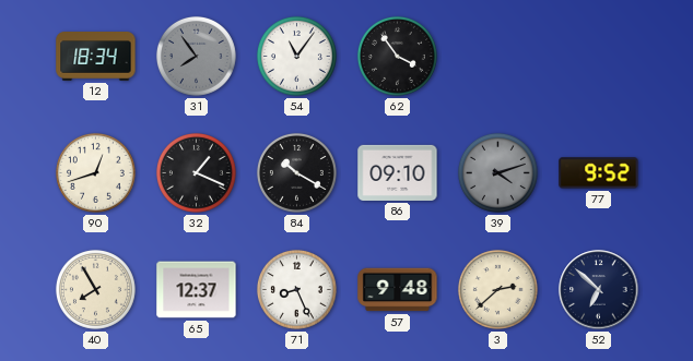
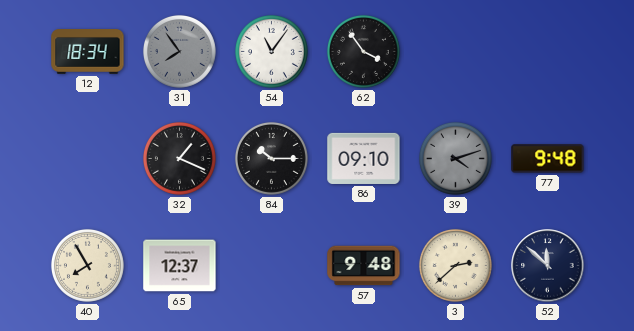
90: 12:42 -> none
84: 10:20 -> 10:15
77: 9:52 -> 9:48
71: 8:26 -> none
52: 6:52 -> 11:52
